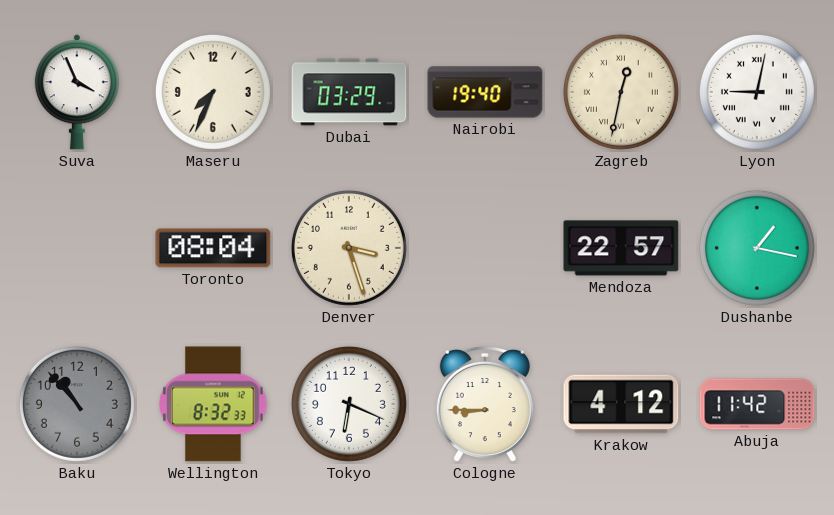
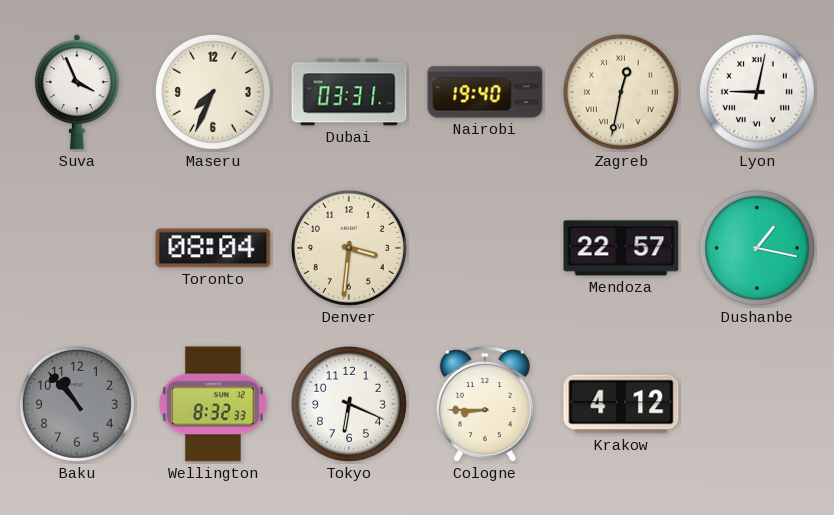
Dubai: 03:29 -> 03:31
Denver: 3:27 -> 3:31
Abuja: 11:42 -> none
